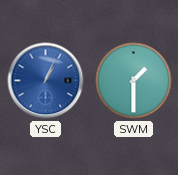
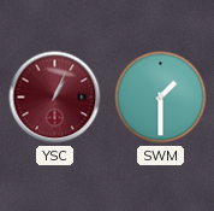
YSC dial: blue -> burgundy
